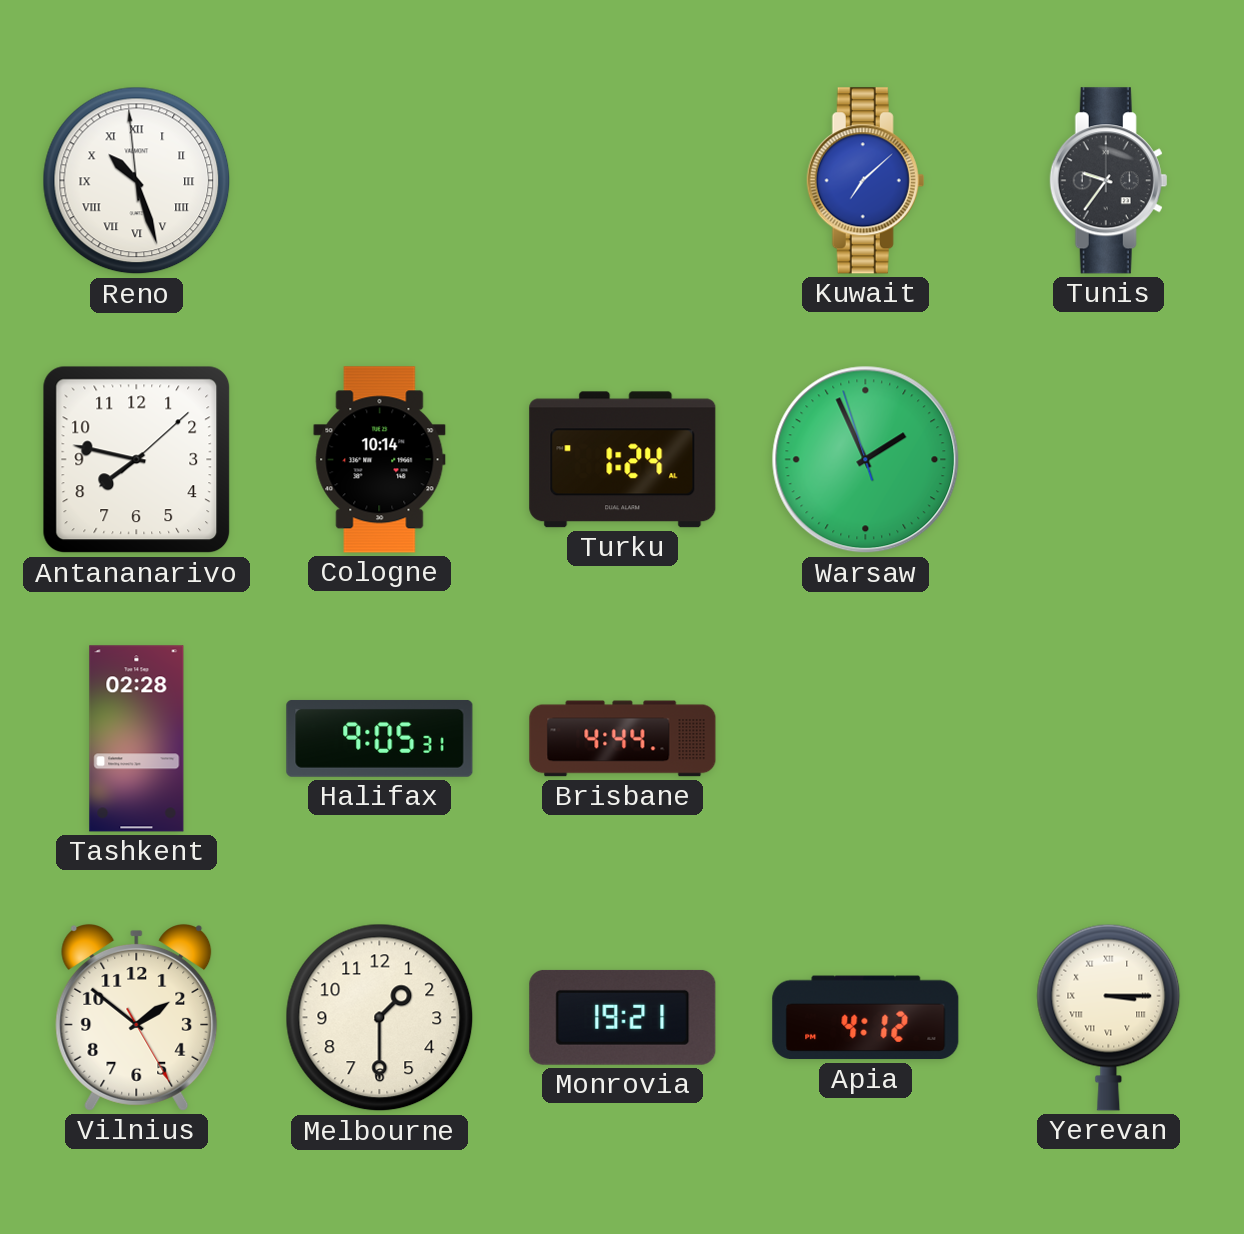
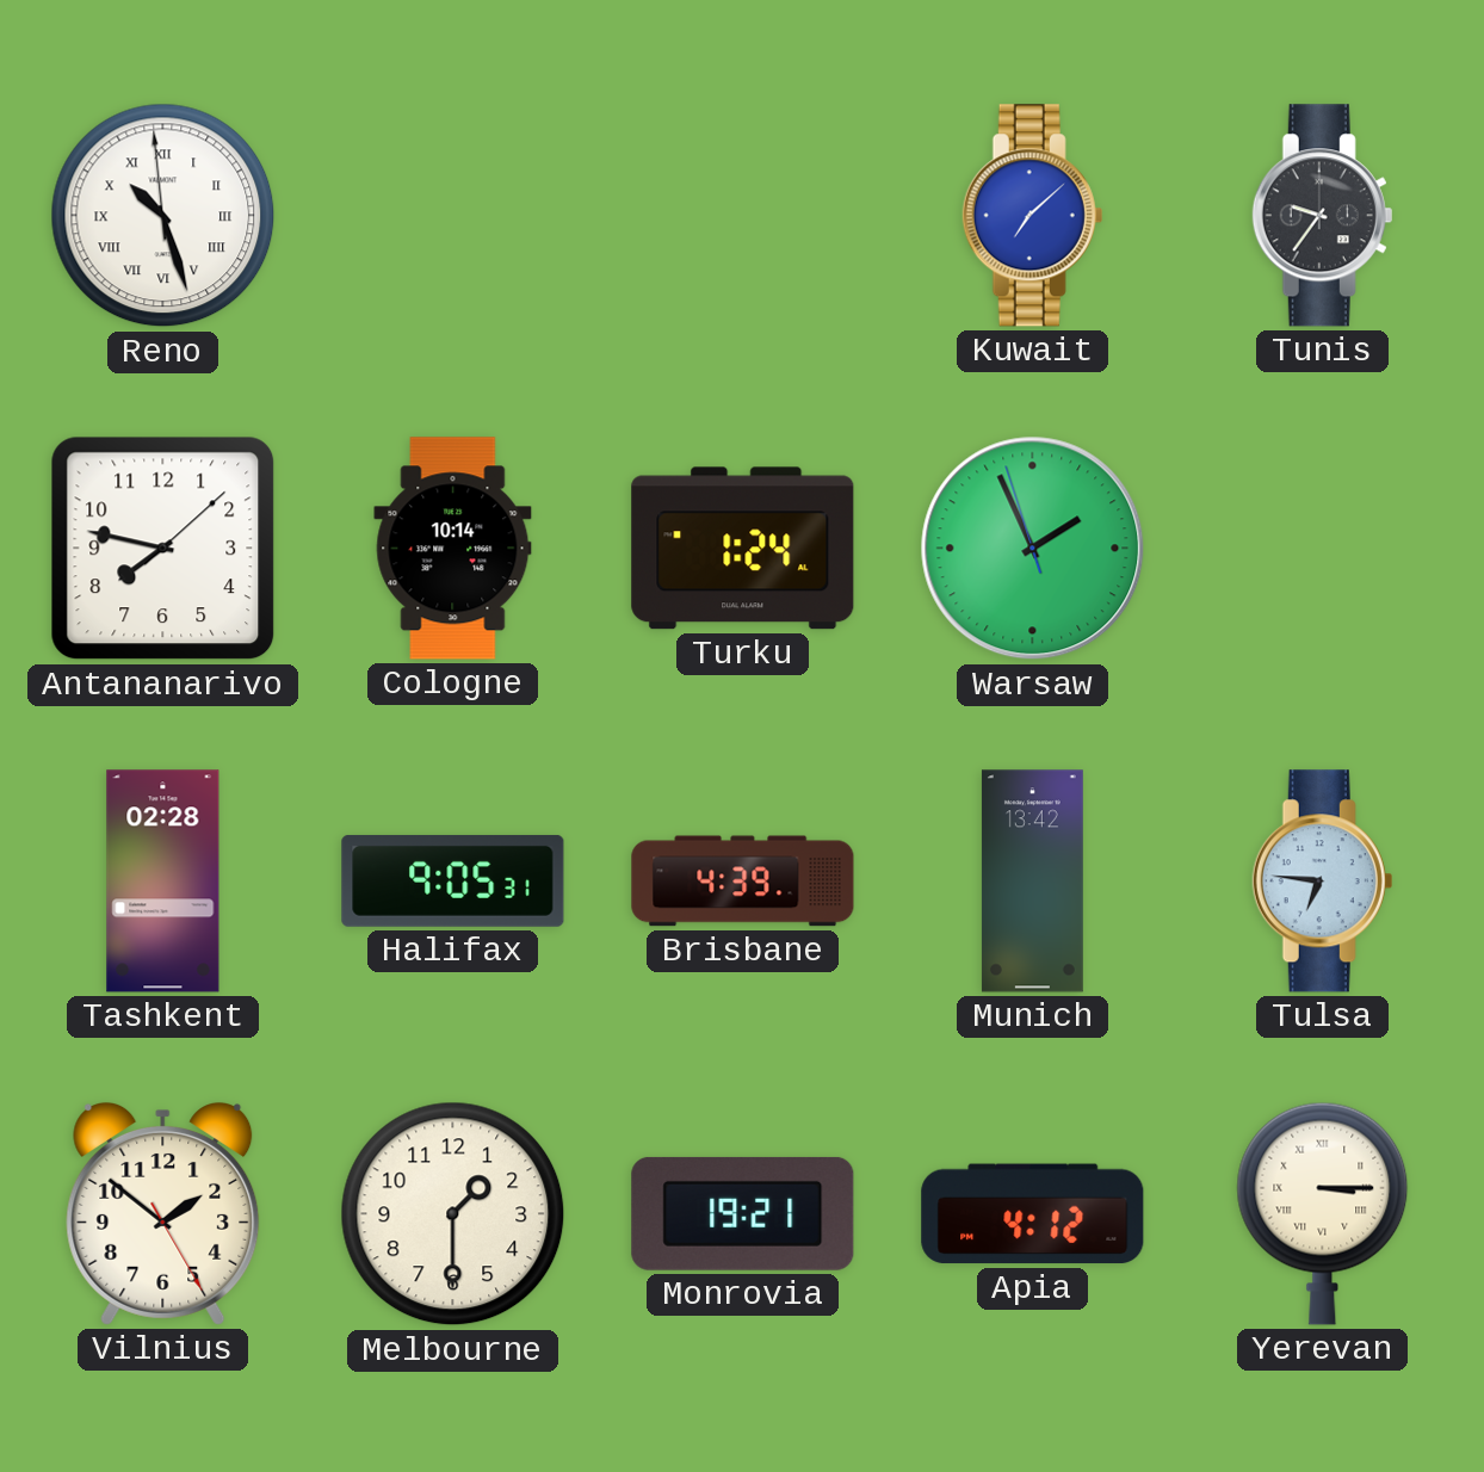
Brisbane: 4:44 -> 4:39
Munich: none -> 13:42
Tulsa: none -> 6:46
